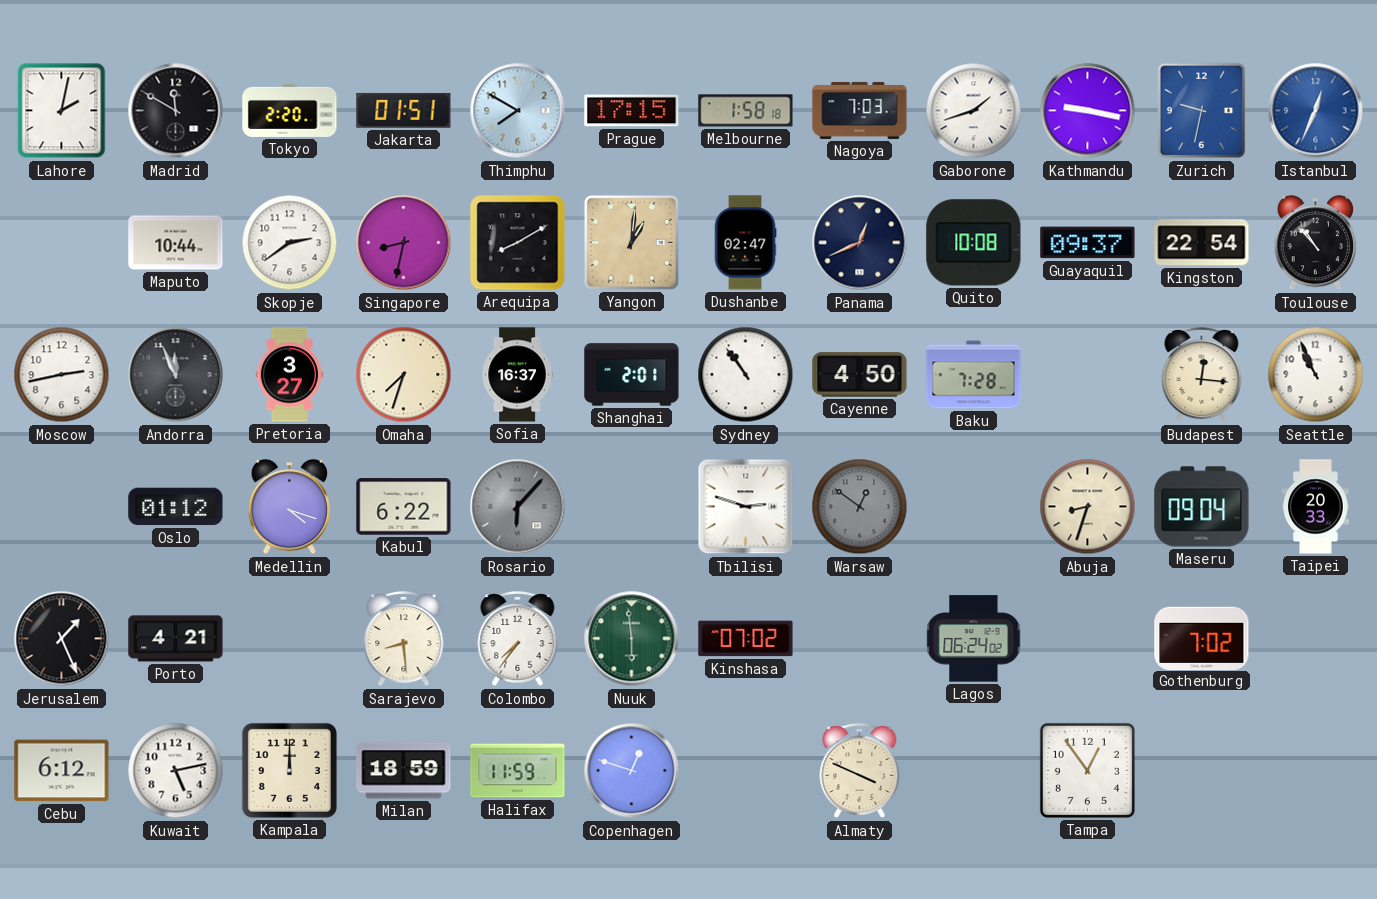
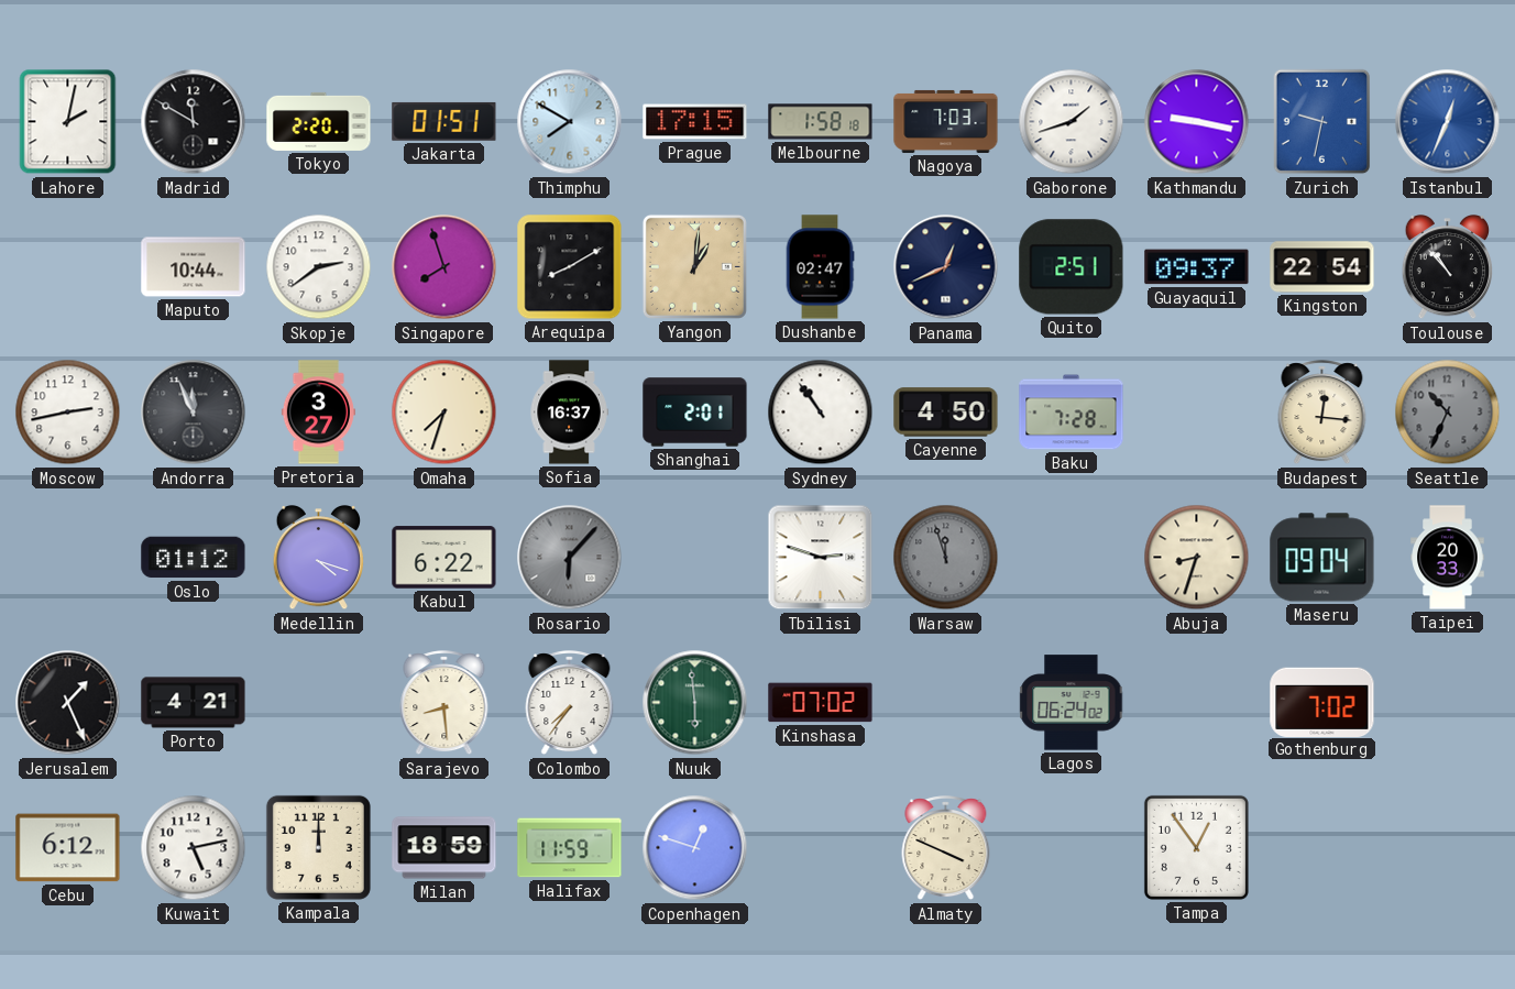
Singapore: 8:32 -> 7:57
Quito: 10:08 -> 2:51
Seattle: 10:56 -> 10:34
Seattle dial: white -> grey
Warsaw: 12:51 -> 11:57
